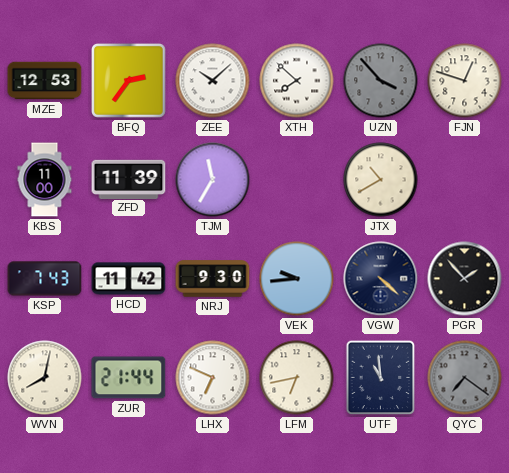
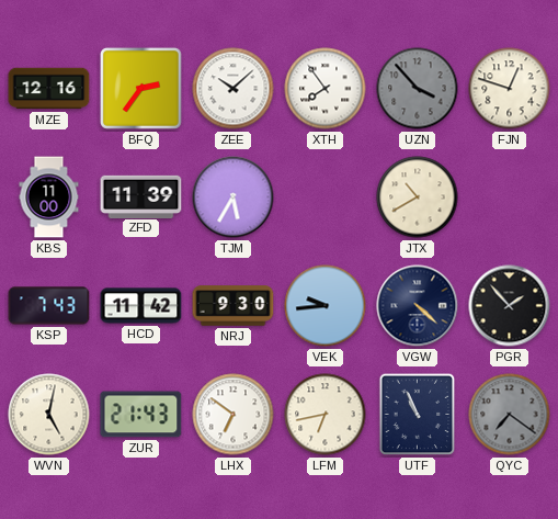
MZE: 12:53 -> 12:16
XTH: 7:52 -> 7:54
TJM: 11:35 -> 5:35
WVN: 8:02 -> 5:02
ZUR: 21:44 -> 21:43
LHX: 6:49 -> 6:51
UTF: 10:59 -> 10:56
